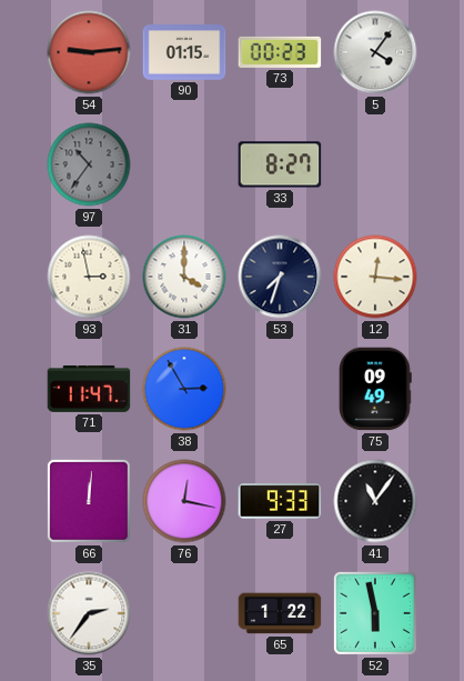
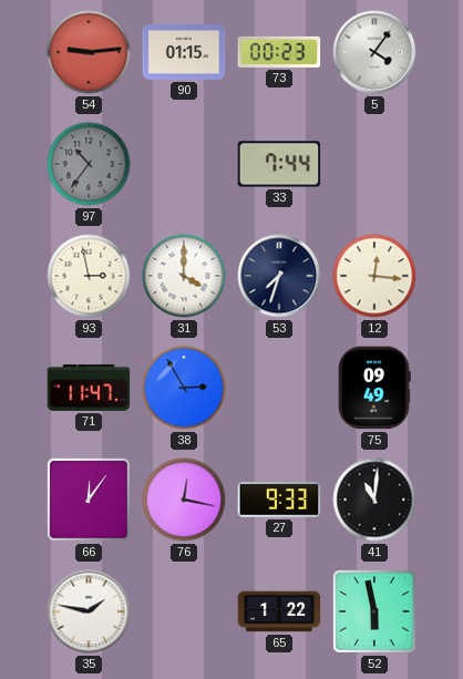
33: 8:27 -> 7:44
66: 12:01 -> 12:06
41: 11:06 -> 11:01
35: 2:36 -> 1:47
